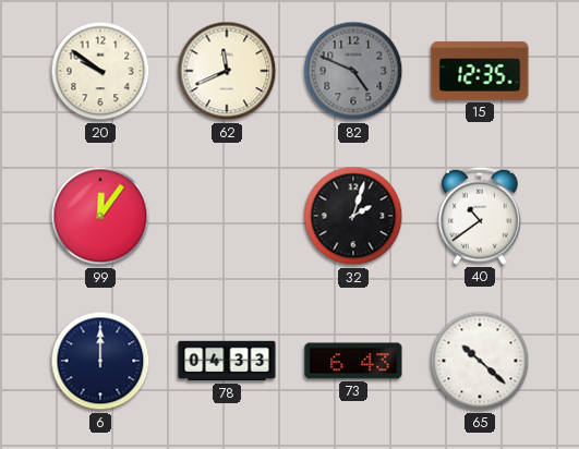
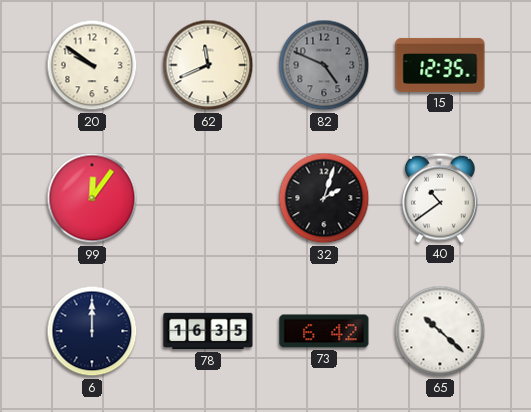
78: 04:33 -> 16:35
73: 6:43 -> 6:42
